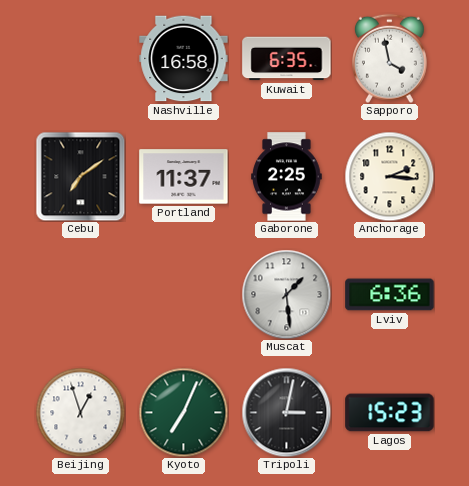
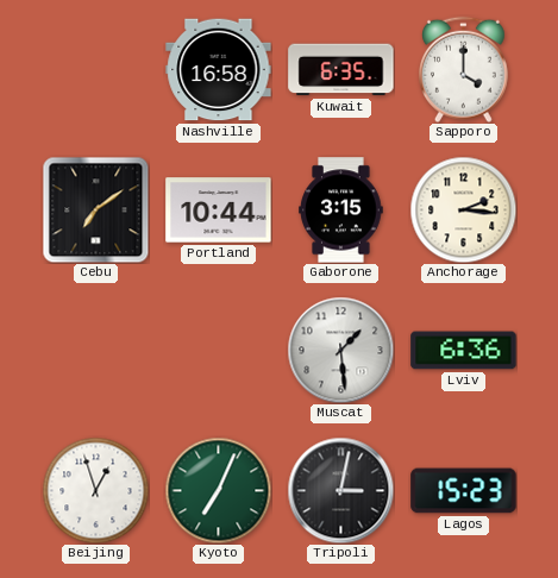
Sapporo: 3:58 -> 4:00
Portland: 11:37 -> 10:44
Gaborone: 2:25 -> 3:15
